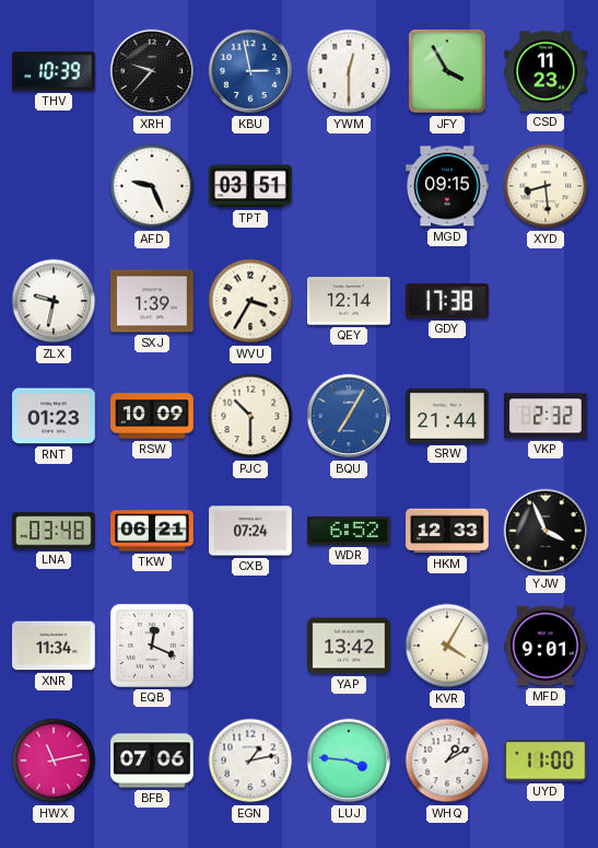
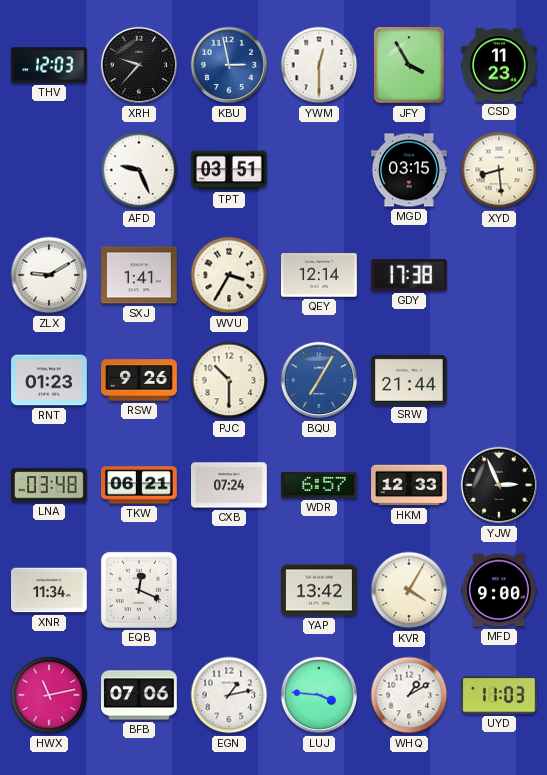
THV: 10:39 -> 12:03
MGD: 09:15 -> 03:15
ZLX: 9:32 -> 9:10
SXJ: 1:39 -> 1:41
RSW: 10:09 -> 9:26
VKP: 2:32 -> none
WDR: 6:52 -> 6:57
YJW: 3:56 -> 2:56
MFD: 9:01 -> 9:00
UYD: 11:00 -> 11:03
